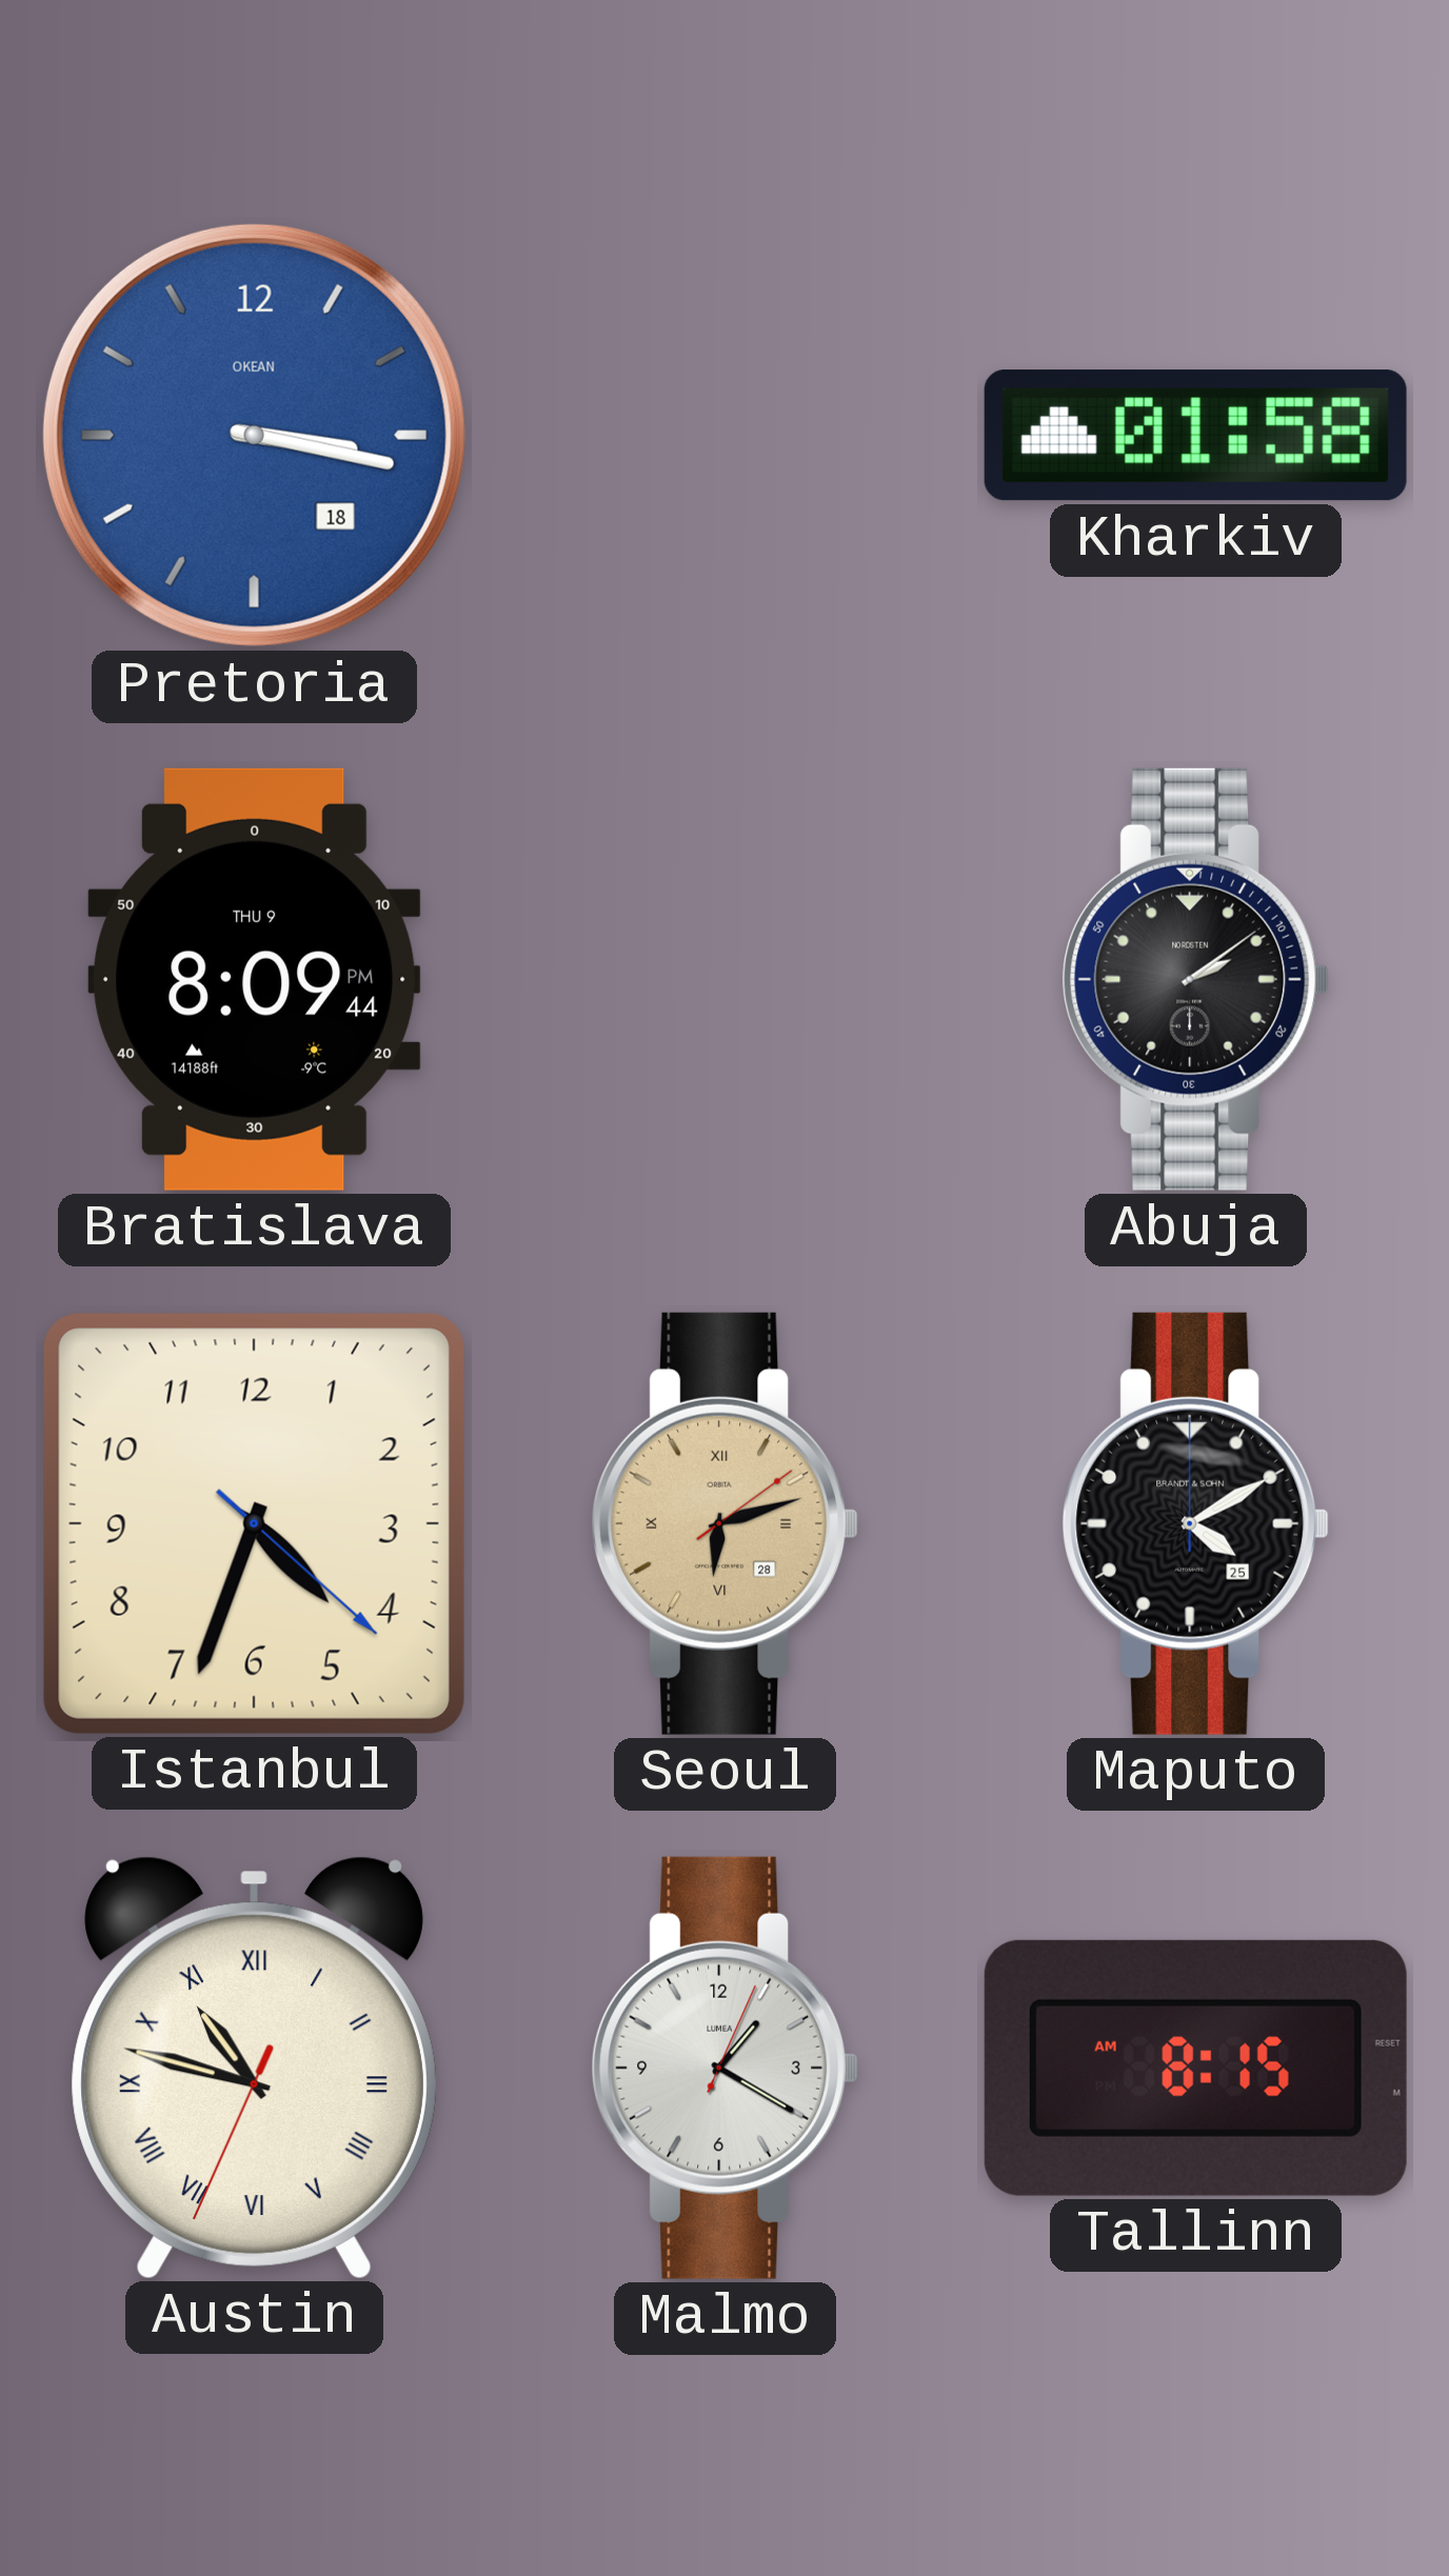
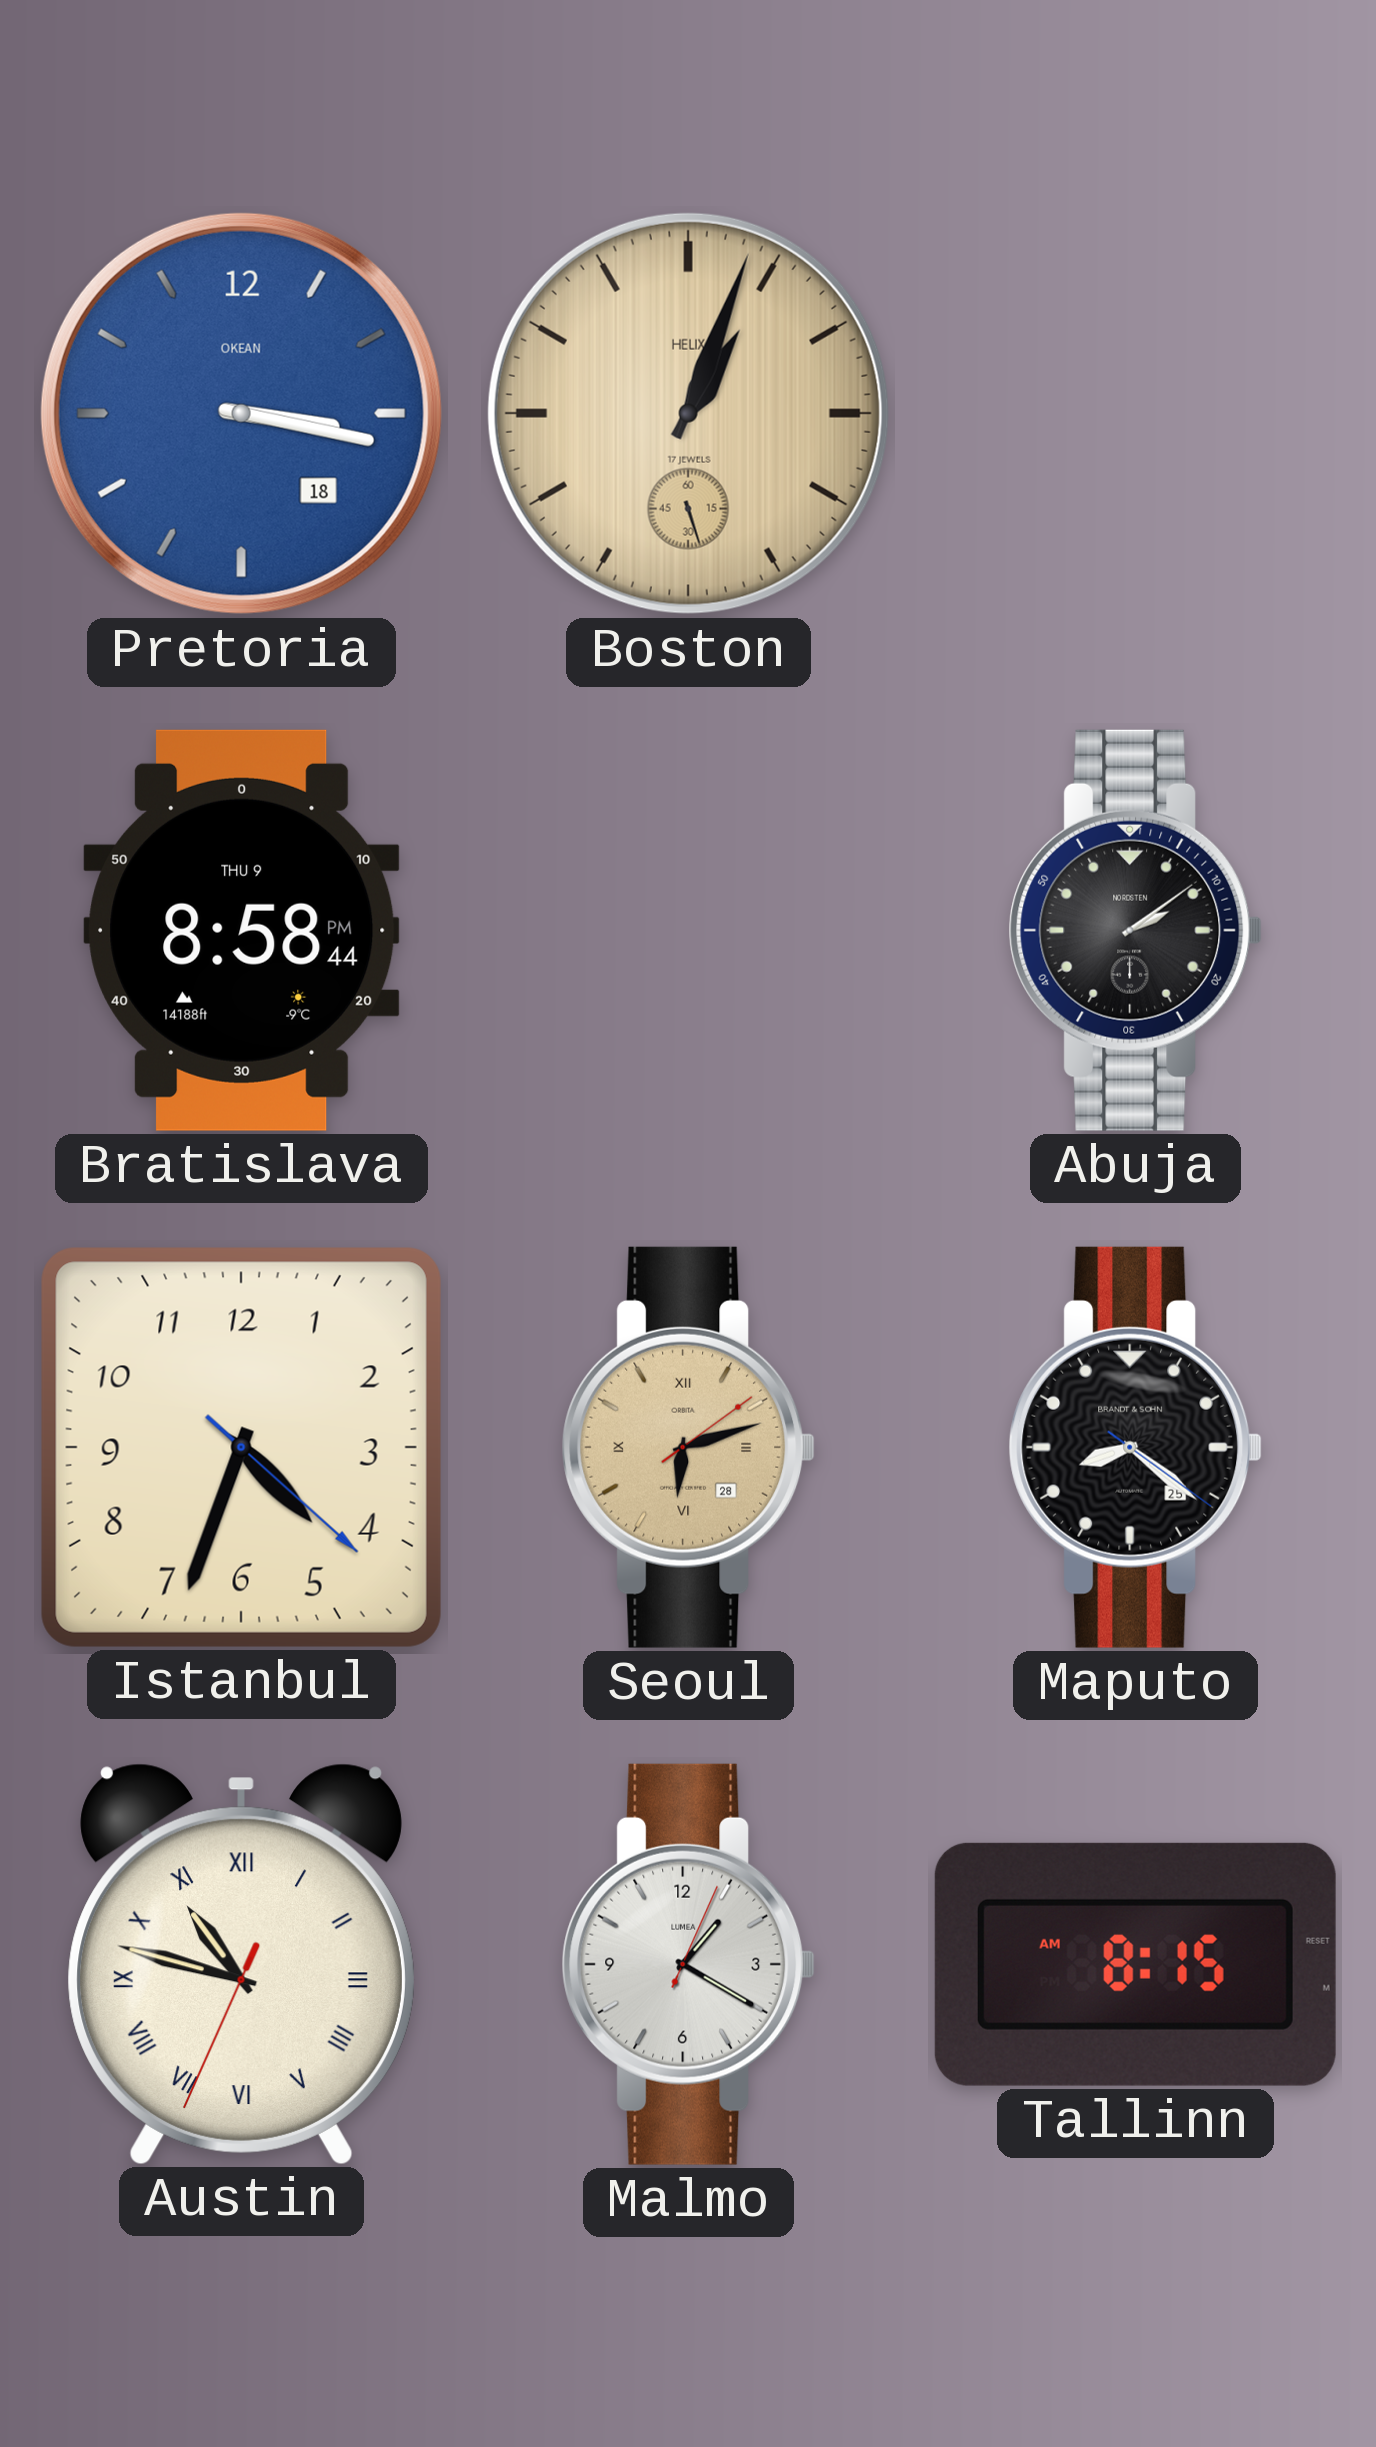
Boston: none -> 1:03
Kharkiv: 01:58 -> none
Bratislava: 8:09 -> 8:58
Maputo: 4:10 -> 8:21
